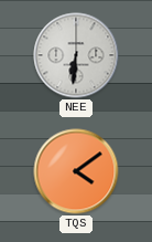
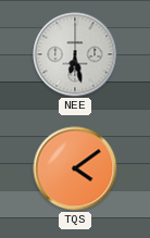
NEE: 6:31 -> 6:28
